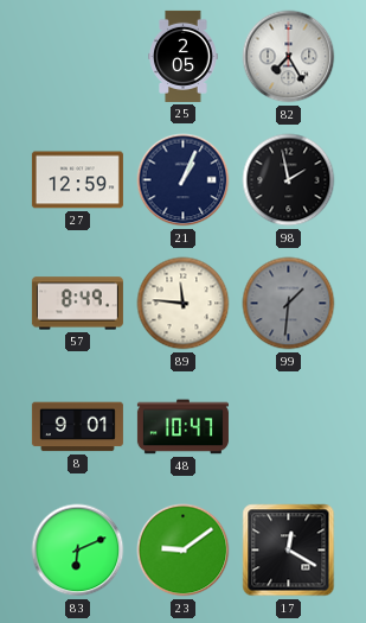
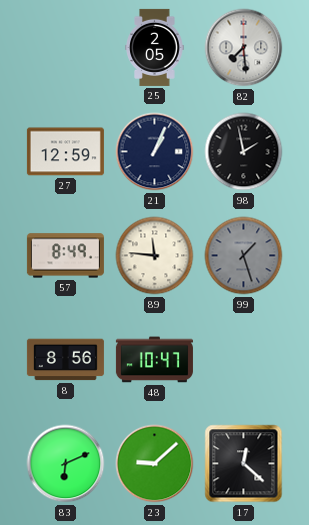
82: 7:25 -> 7:29
99: 1:31 -> 1:27
8: 9:01 -> 8:56
23: 9:09 -> 9:08
17: 12:20 -> 12:22
